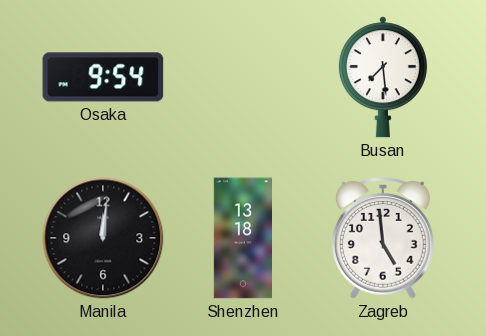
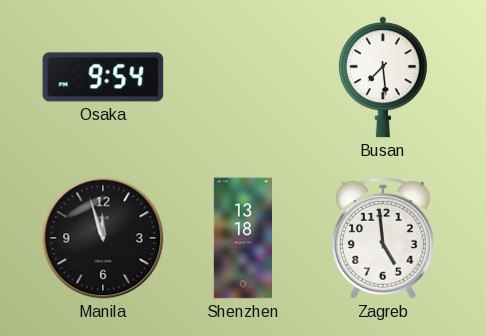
Manila: 12:01 -> 11:57
